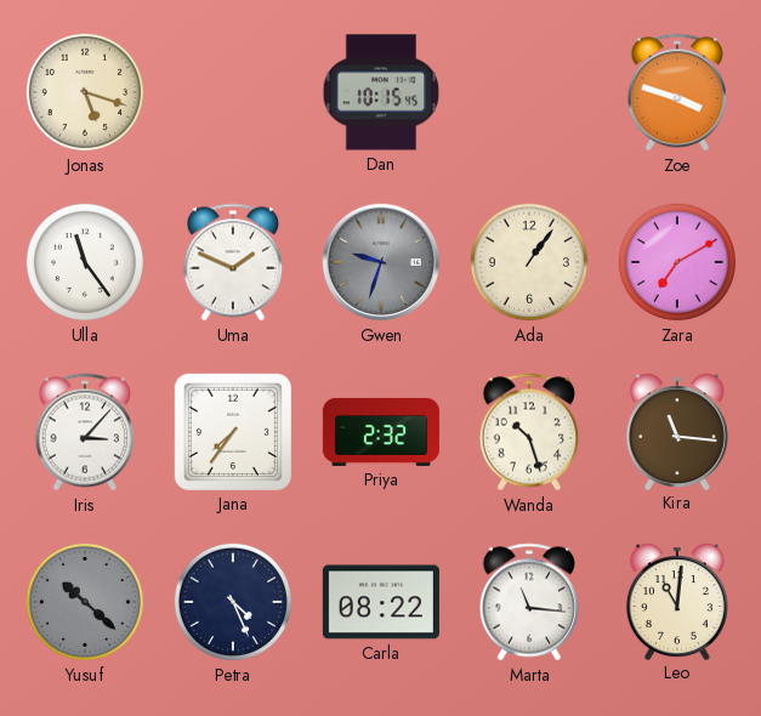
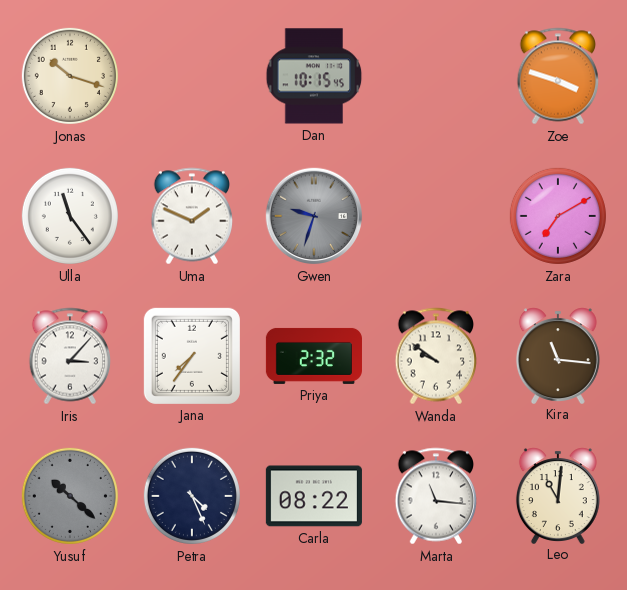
Jonas: 5:18 -> 10:18
Ada: 1:06 -> none
Wanda: 10:27 -> 9:51
